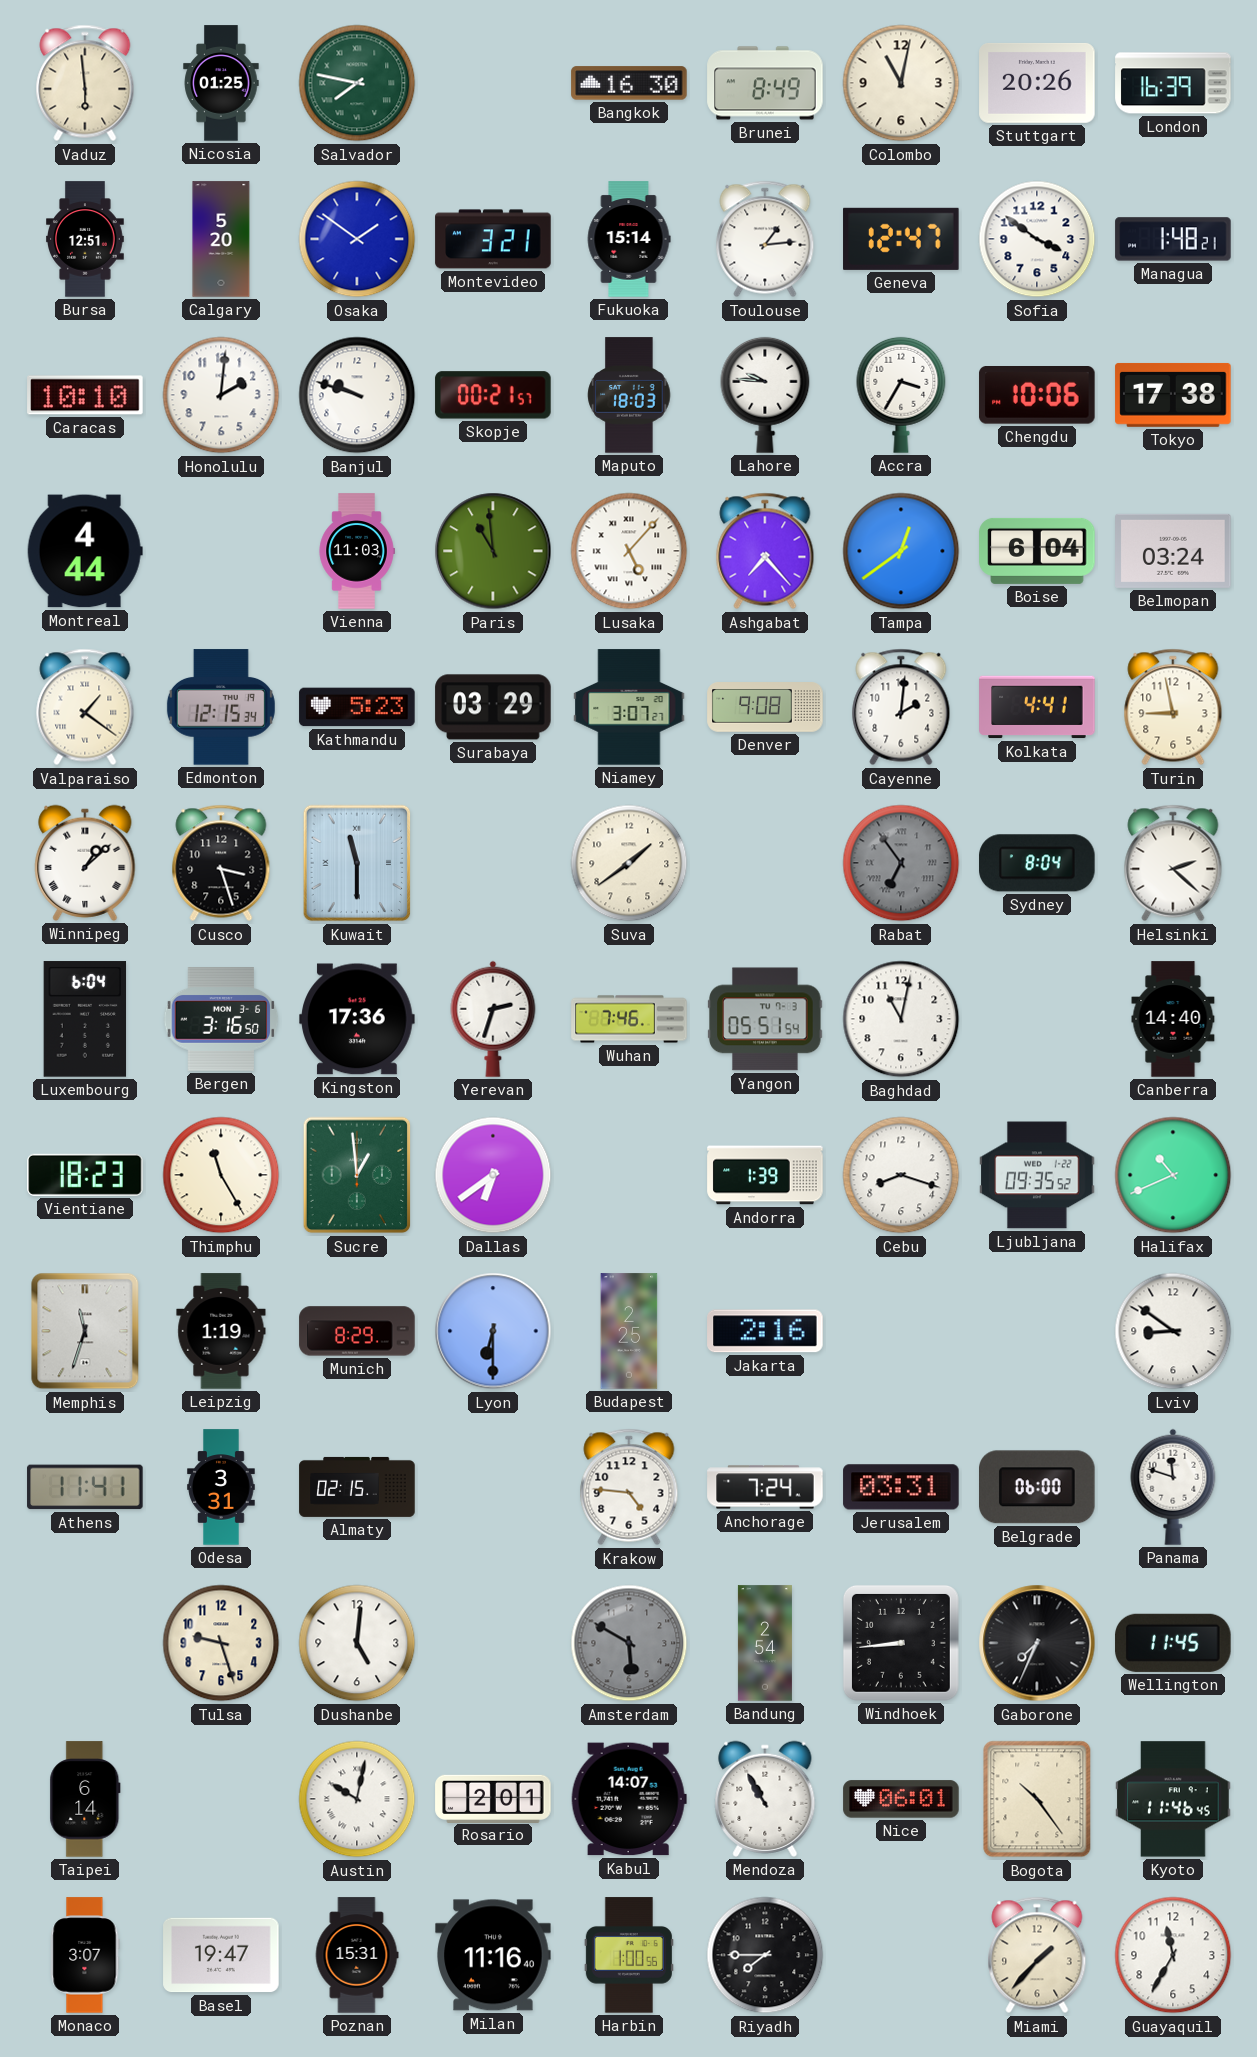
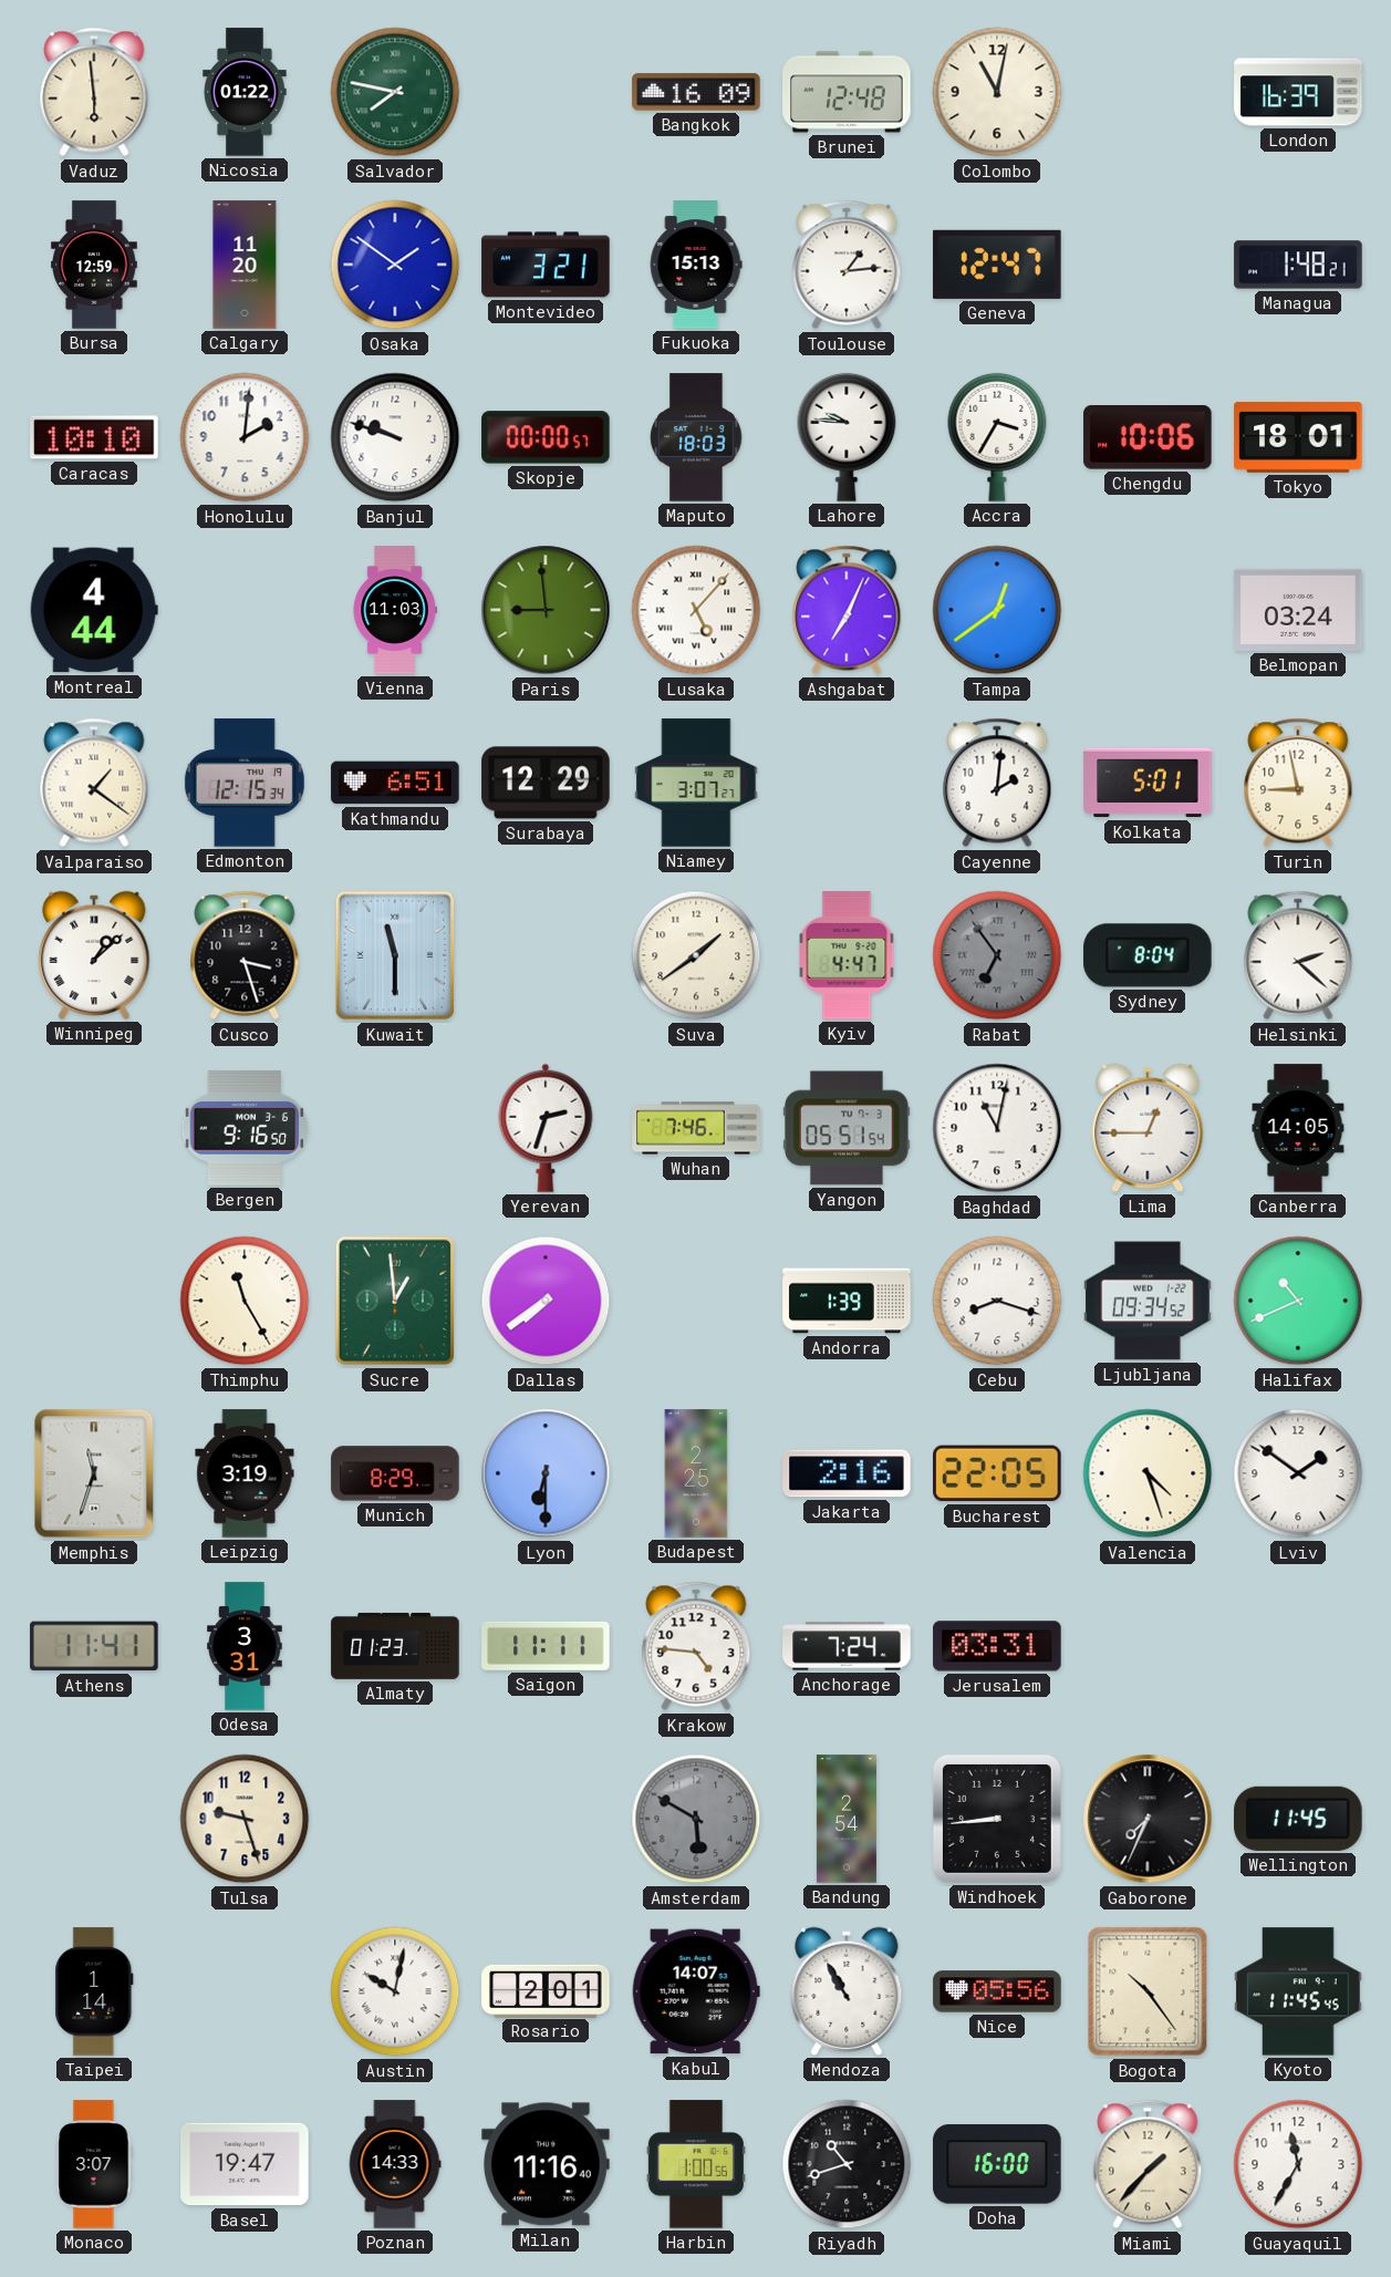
Nicosia: 01:25 -> 01:22
Bangkok: 16:30 -> 16:09
Brunei: 8:49 -> 12:48
Stuttgart: 20:26 -> none
Bursa: 12:51 -> 12:59
Calgary: 5:20 -> 11:20
Fukuoka: 15:14 -> 15:13
Sofia: 3:51 -> none
Skopje: 00:21 -> 00:00
Tokyo: 17:38 -> 18:01
Paris: 10:59 -> 8:59
Ashgabat: 7:23 -> 7:04
Boise: 6:04 -> none
Kathmandu: 5:23 -> 6:51
Surabaya: 03:29 -> 12:29
Denver: 9:08 -> none
Kolkata: 4:41 -> 5:01
Kyiv: none -> 4:47
Luxembourg: 6:04 -> none
Bergen: 3:16 -> 9:16
Kingston: 17:36 -> none
Lima: none -> 12:45
Canberra: 14:40 -> 14:05
Vientiane: 18:23 -> none
Dallas: 6:39 -> 7:39
Ljubljana: 09:35 -> 09:34
Leipzig: 1:19 -> 3:19
Bucharest: none -> 22:05
Valencia: none -> 4:27
Lviv: 8:51 -> 1:51
Almaty: 02:15 -> 01:23
Saigon: none -> 11:11
Belgrade: 06:00 -> none
Panama: 11:48 -> none
Dushanbe: 5:01 -> none
Taipei: 6:14 -> 1:14
Nice: 06:01 -> 05:56
Kyoto: 11:46 -> 11:45
Poznan: 15:31 -> 14:33
Riyadh: 7:45 -> 10:42
Doha: none -> 16:00
